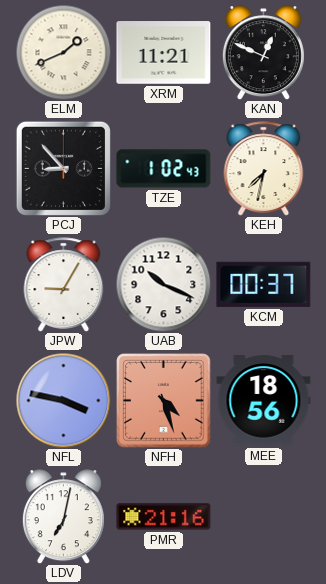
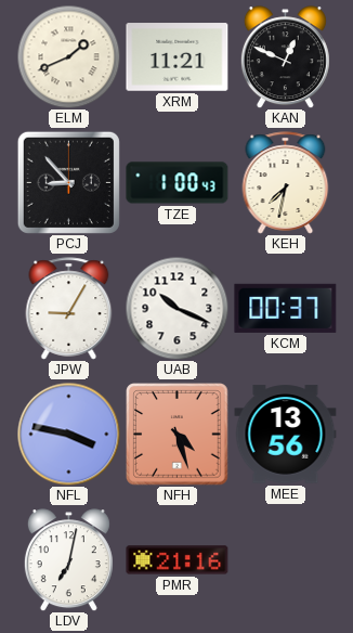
TZE: 1:02 -> 1:00
MEE: 18:56 -> 13:56
